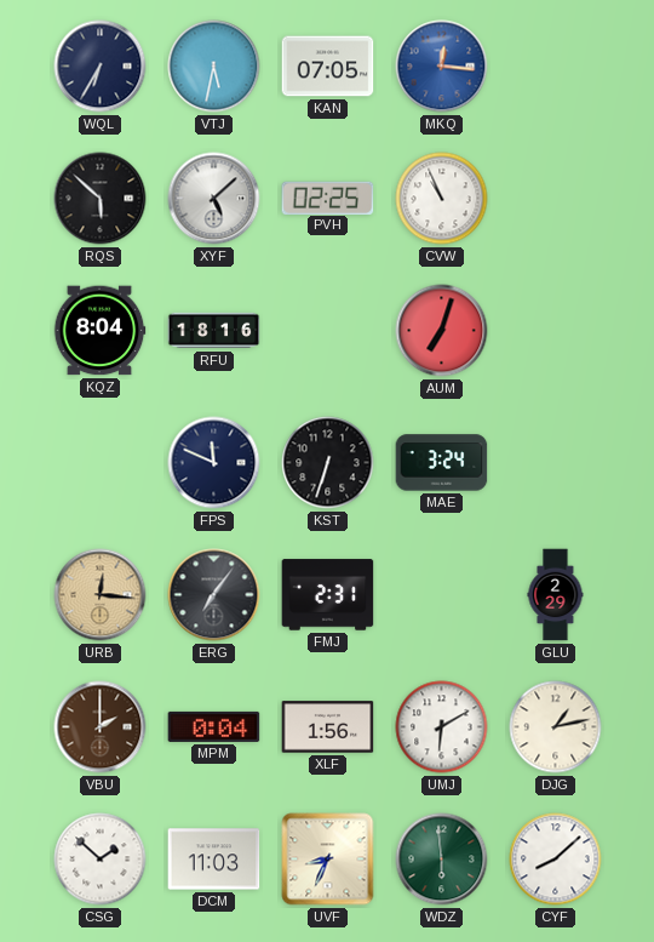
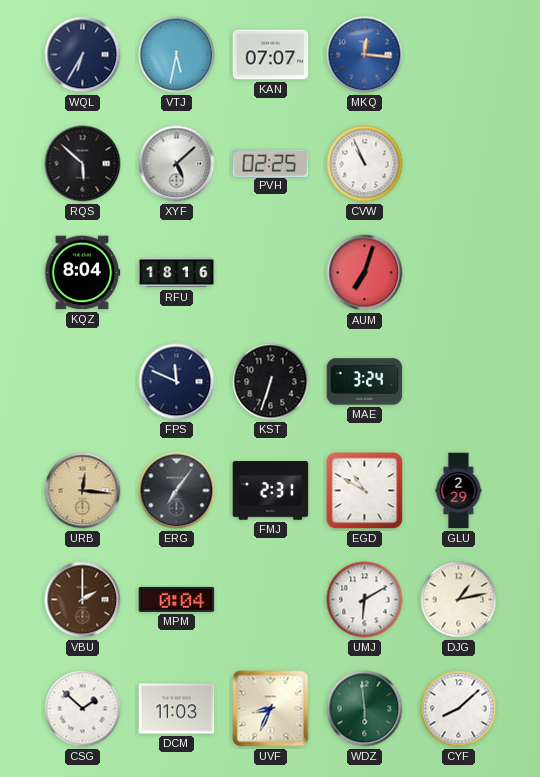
KAN: 07:05 -> 07:07
EGD: none -> 10:50
XLF: 1:56 -> none
